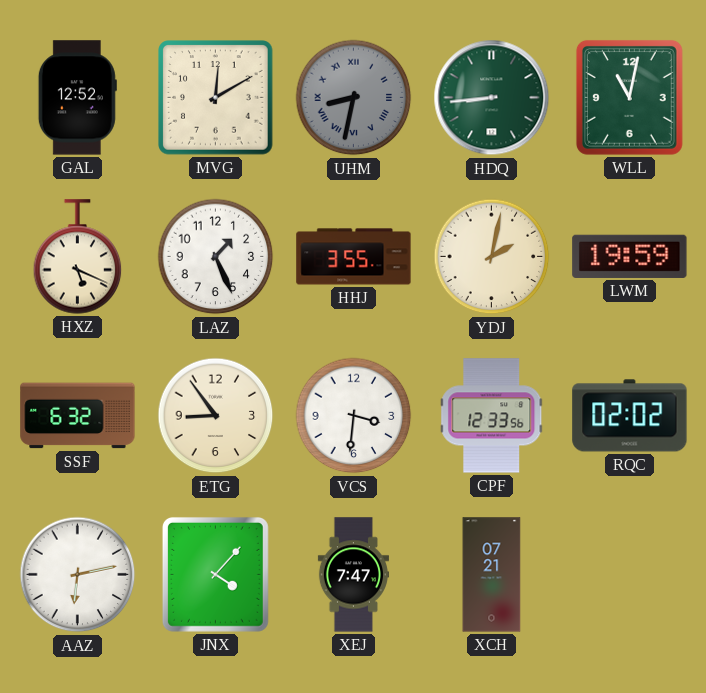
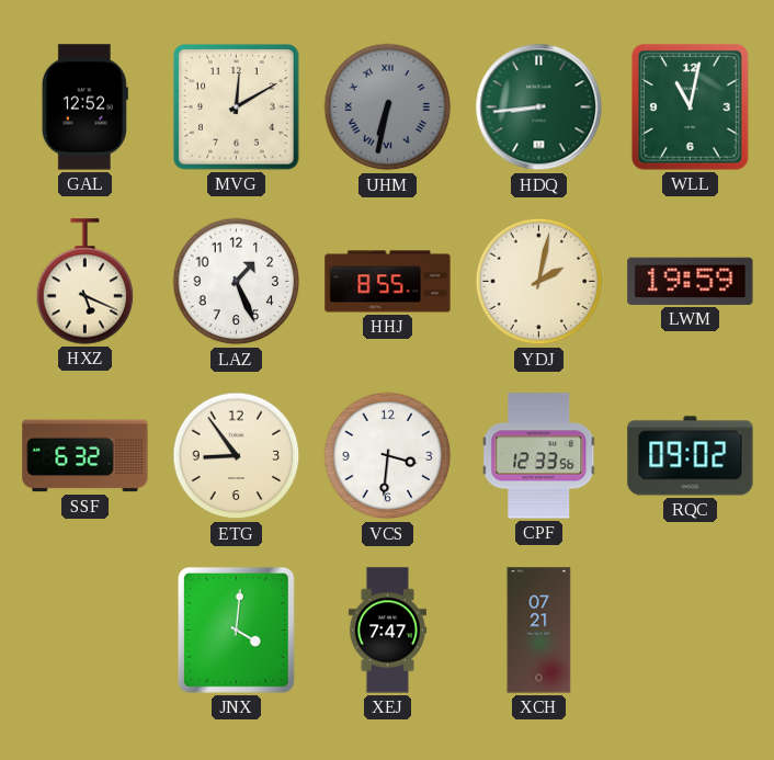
UHM: 8:32 -> 6:32
HHJ: 3:55 -> 8:55
RQC: 02:02 -> 09:02
AAZ: 6:13 -> none
JNX: 4:07 -> 4:01
